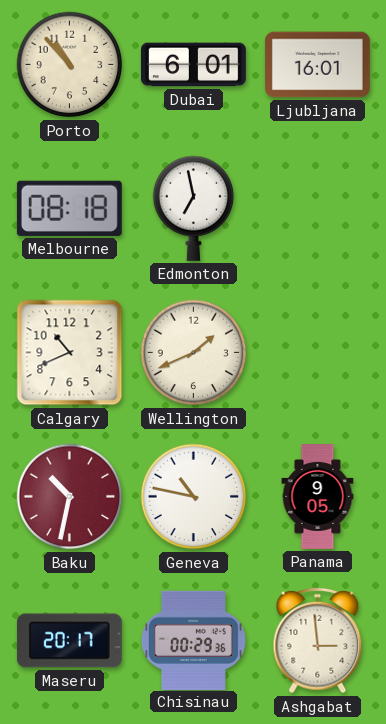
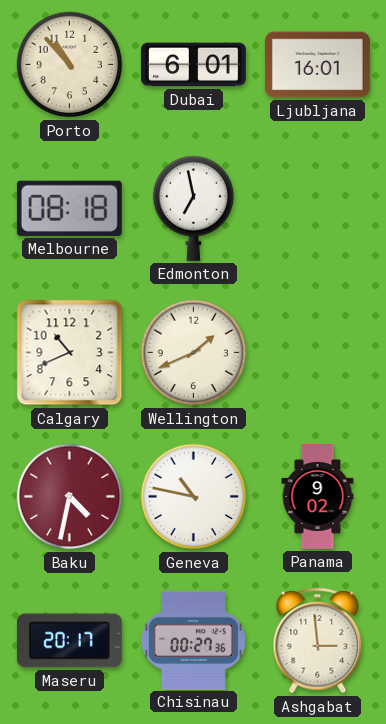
Baku: 10:32 -> 4:32
Panama: 9:05 -> 9:02
Chisinau: 00:29 -> 00:27
